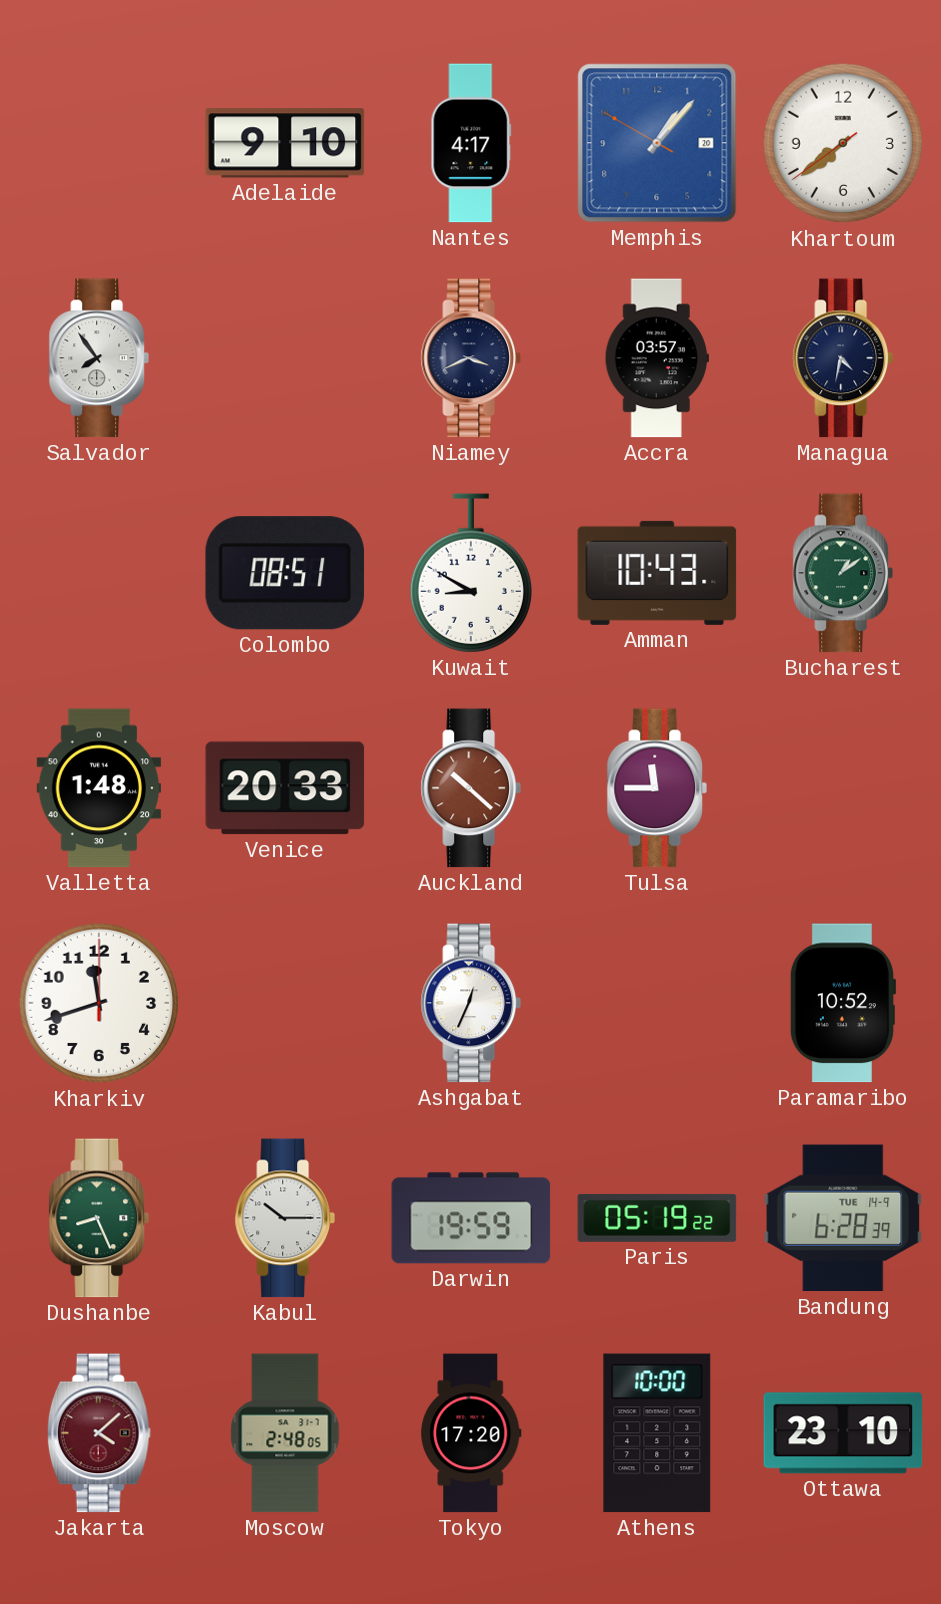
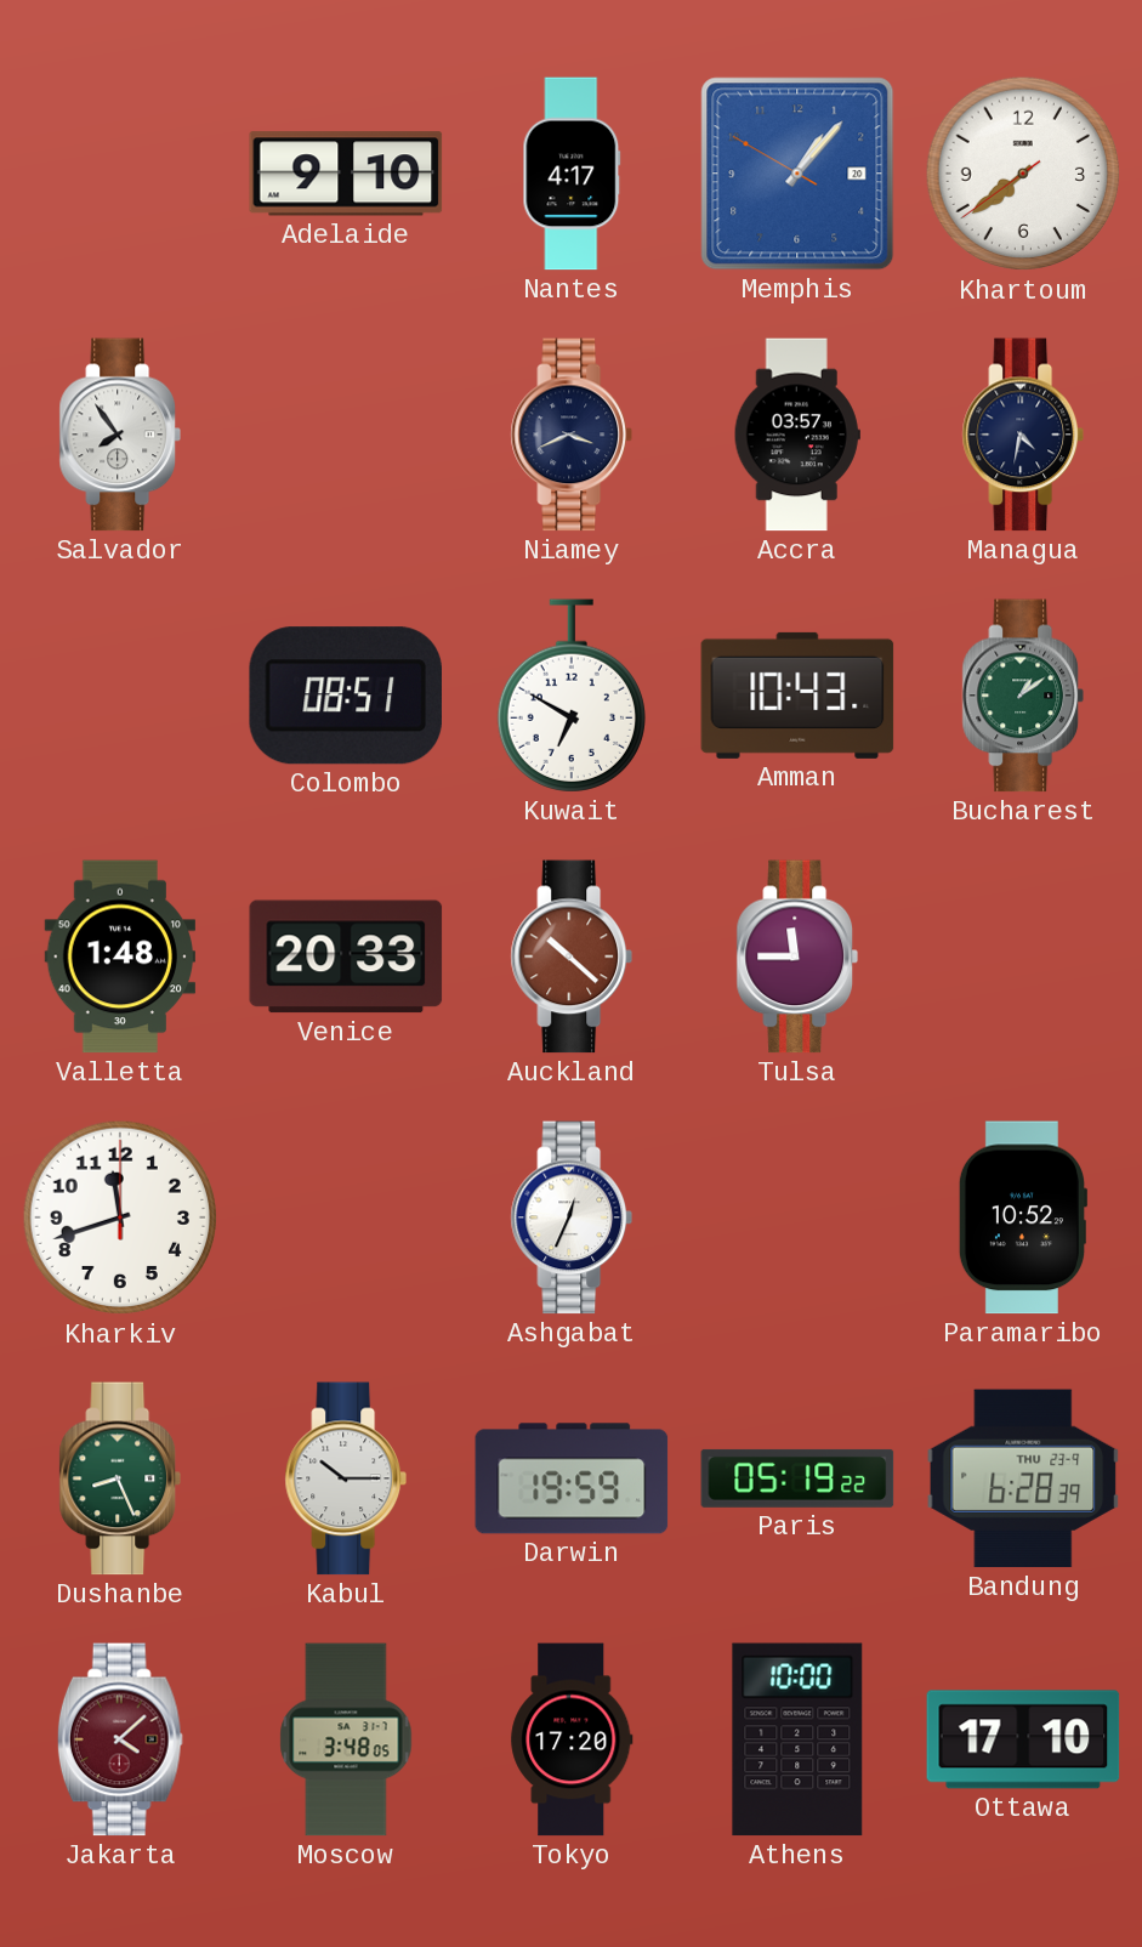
Kuwait: 8:50 -> 6:50
Bandung date: TUE 14-9 -> THU 23-9
Moscow: 2:48 -> 3:48
Ottawa: 23:10 -> 17:10
